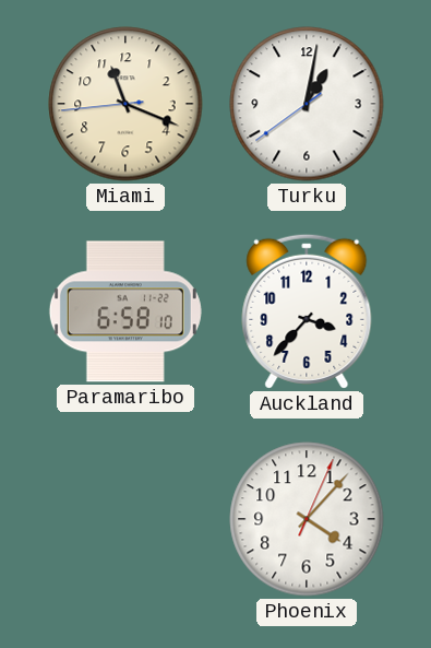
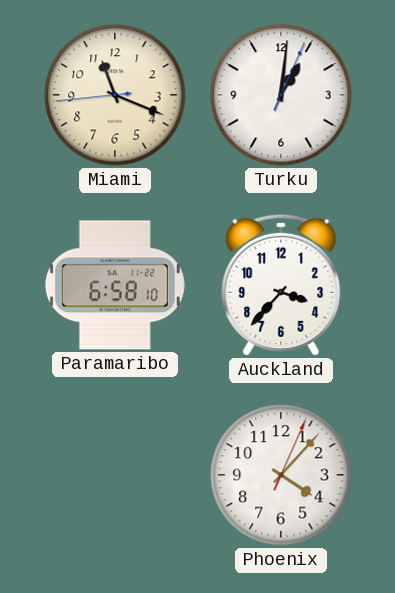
Turku: 1:01:39 -> 1:01:04
